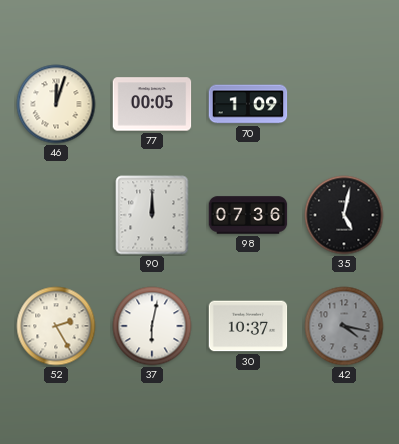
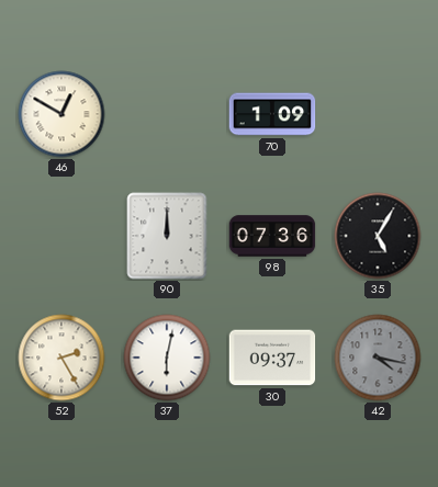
46: 12:03 -> 12:50
77: 00:05 -> none
35: 5:02 -> 5:05
30: 10:37 -> 09:37
